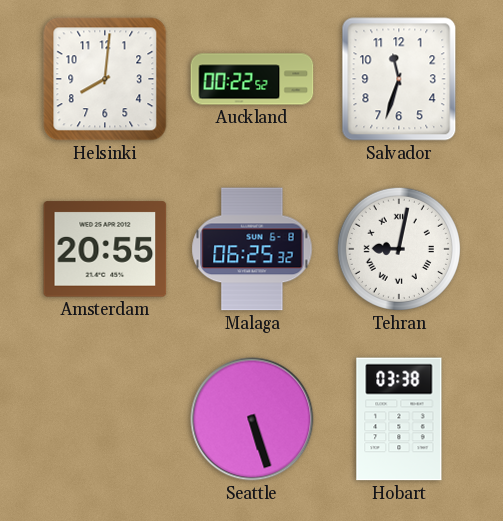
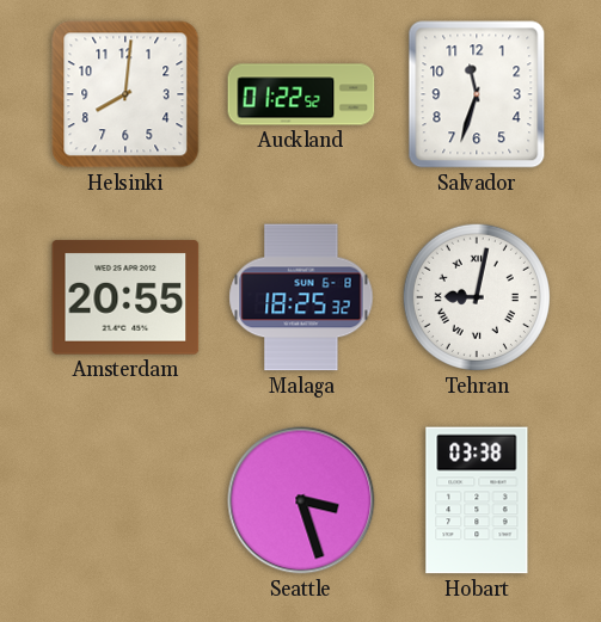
Auckland: 00:22 -> 01:22
Malaga: 06:25 -> 18:25
Seattle: 5:27 -> 3:27
